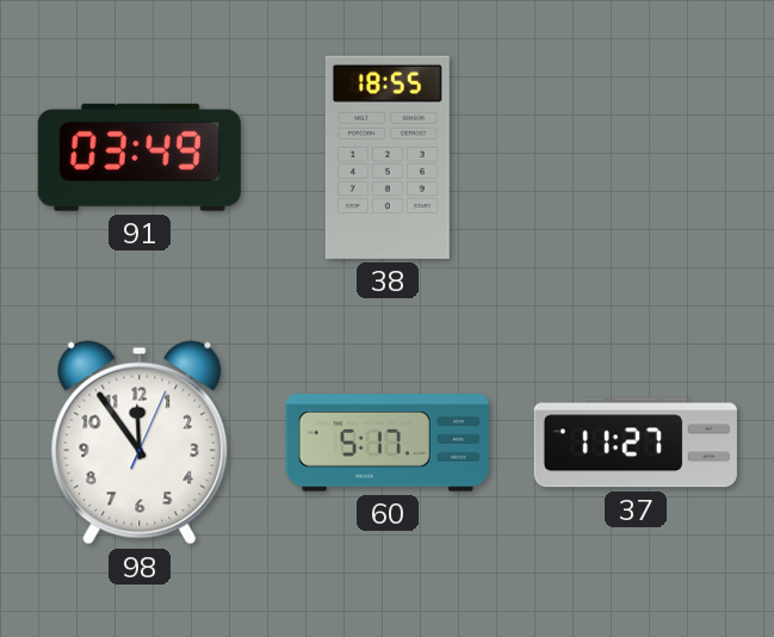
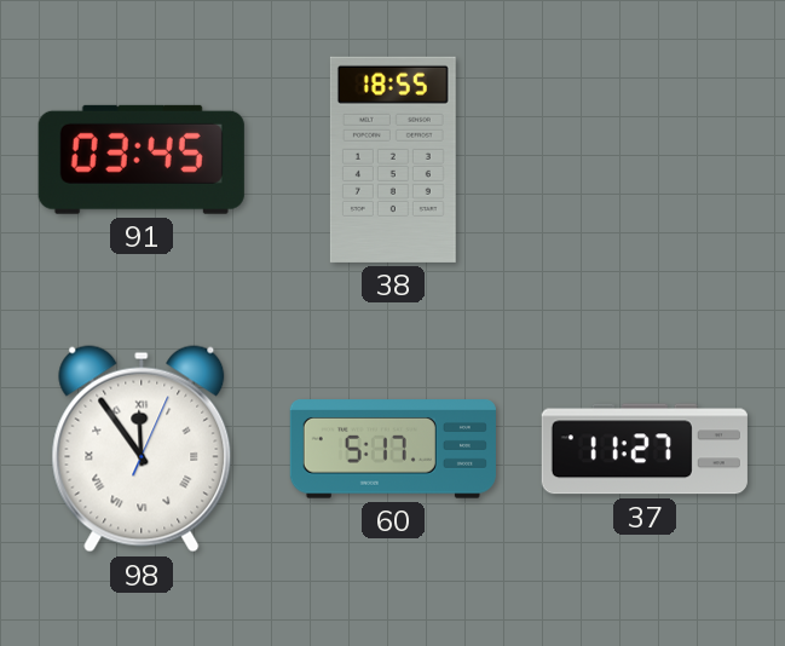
91: 03:49 -> 03:45
98 numerals: Arabic -> Roman
